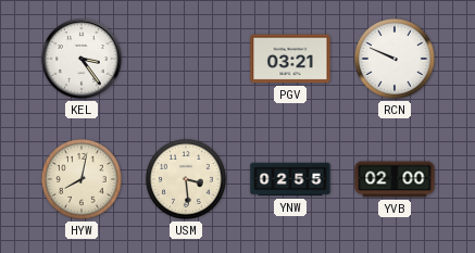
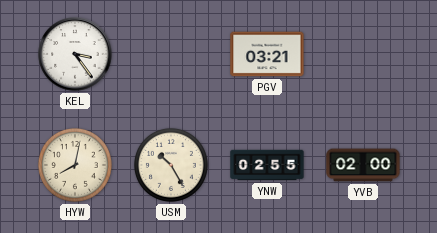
RCN: 9:49 -> none
USM: 3:29 -> 10:25
